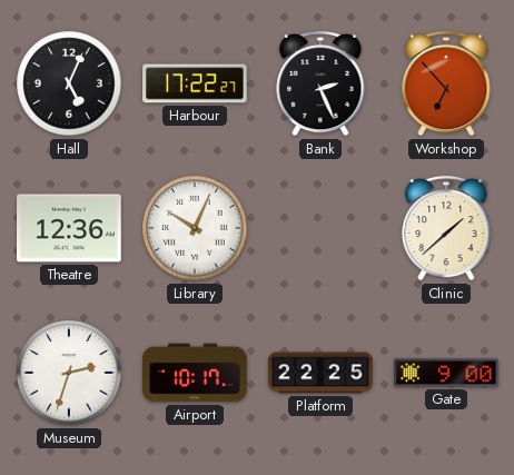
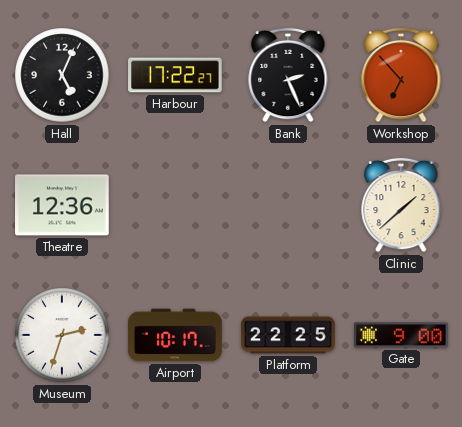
Library: 10:04 -> none
